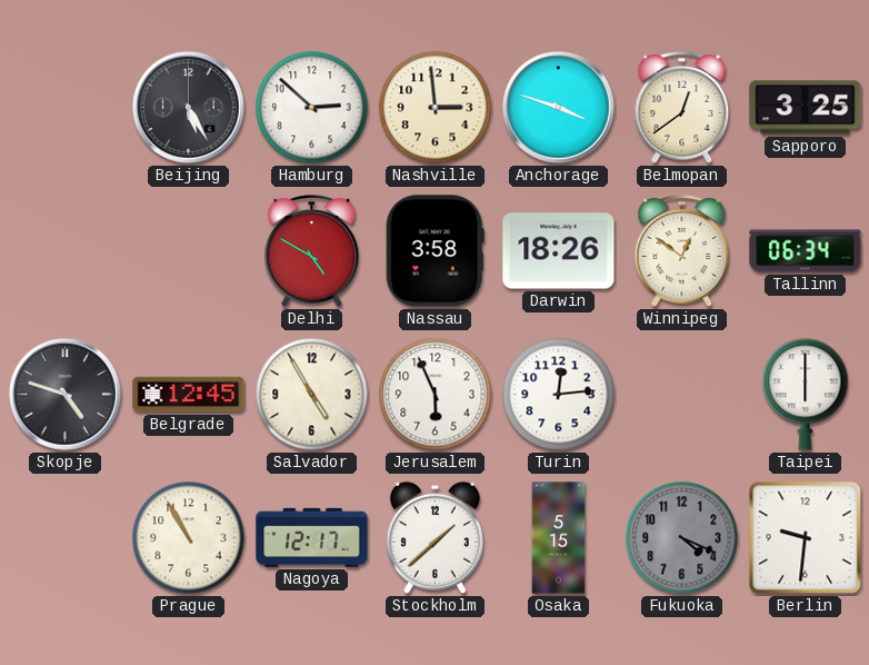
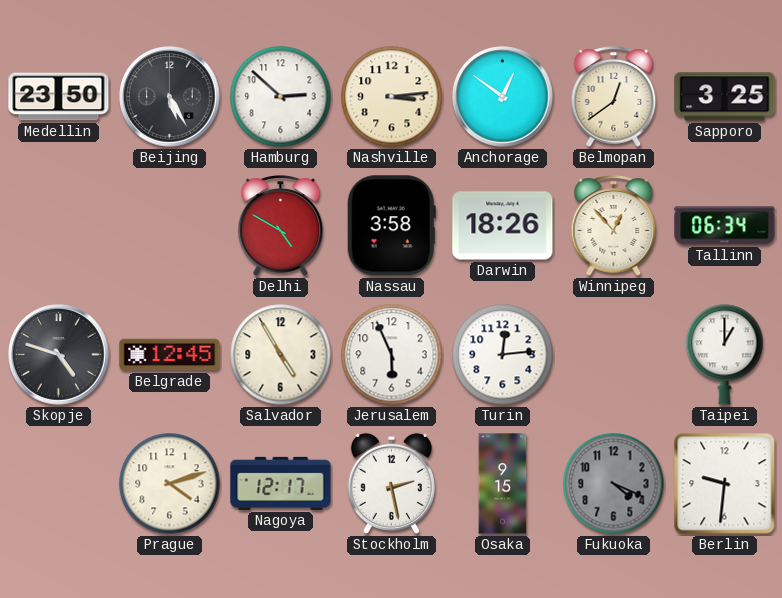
Medellin: none -> 23:50
Nashville: 2:59 -> 3:14
Anchorage: 3:48 -> 12:51
Winnipeg: 12:51 -> 12:53
Taipei: 6:00 -> 1:00
Prague: 10:55 -> 4:12
Stockholm: 1:38 -> 2:28
Osaka: 5:15 -> 9:15
